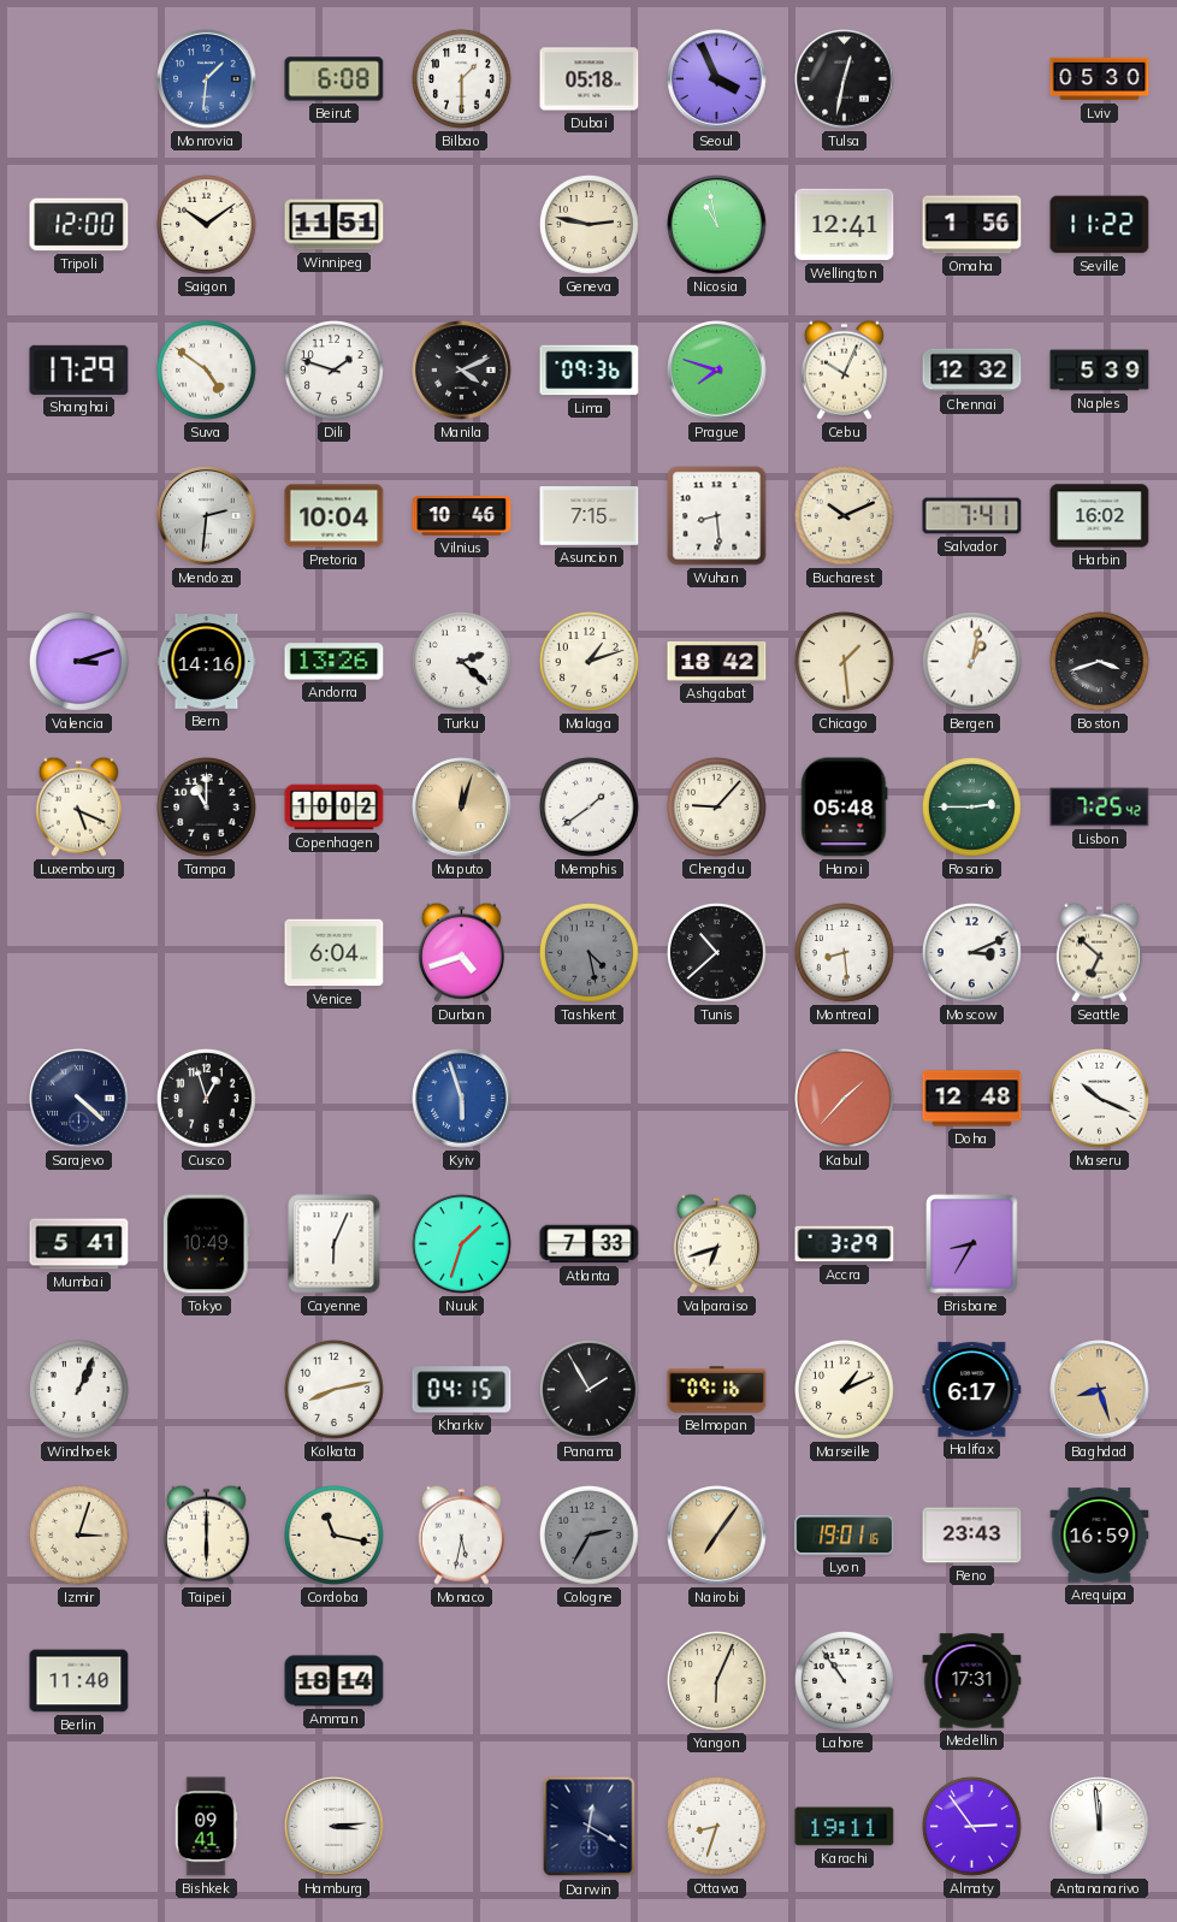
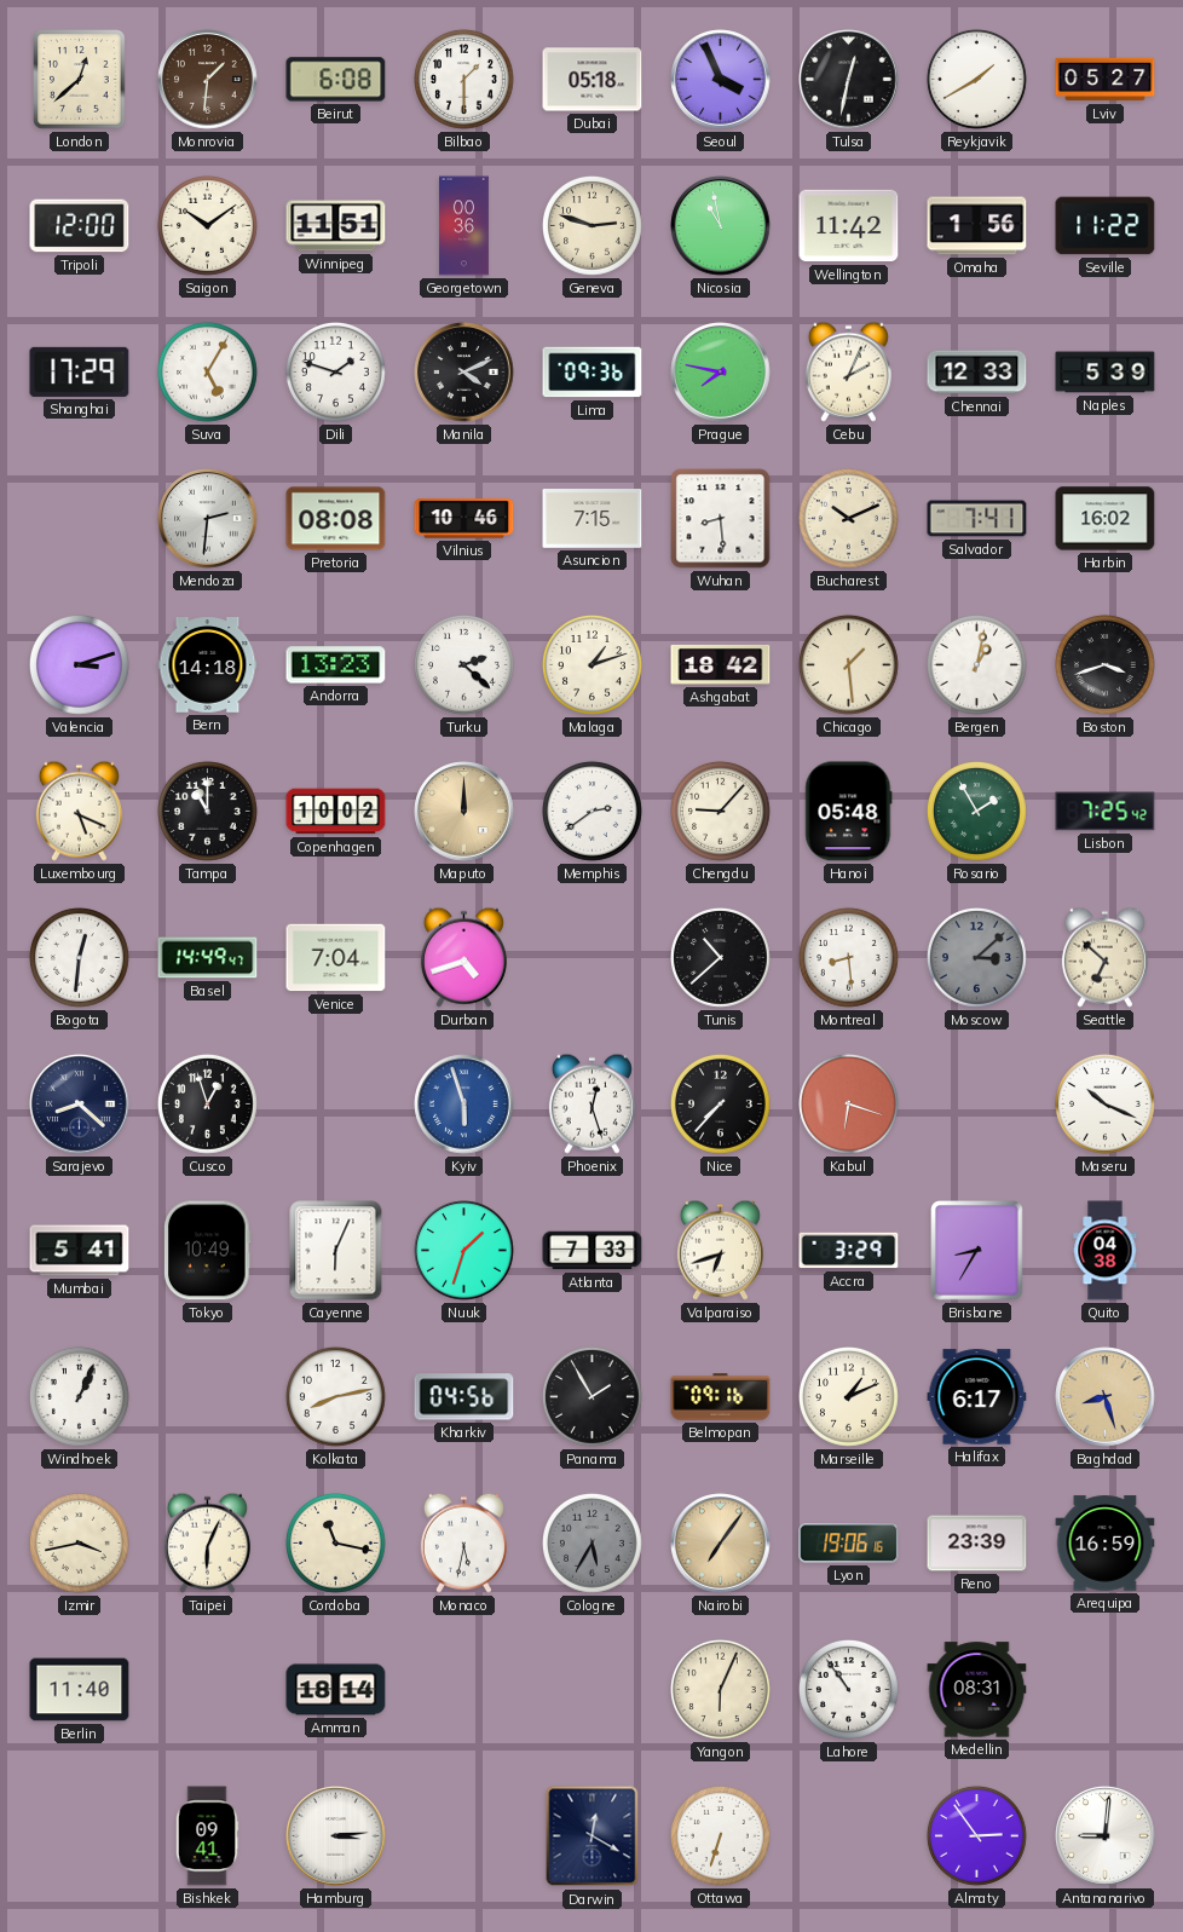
London: none -> 12:38
Monrovia dial: blue -> brown
Reykjavik: none -> 1:40
Lviv: 05:30 -> 05:27
Georgetown: none -> 00:36
Geneva: 2:47 -> 2:48
Wellington: 12:41 -> 11:42
Suva: 4:51 -> 5:05
Prague: 7:48 -> 7:47
Cebu: 10:04 -> 2:04
Chennai: 12:32 -> 12:33
Pretoria: 10:04 -> 08:08
Bern: 14:16 -> 14:18
Andorra: 13:26 -> 13:23
Maputo: 12:03 -> 12:00
Memphis: 1:39 -> 2:39
Rosario: 2:45 -> 1:55
Bogota: none -> 12:31
Basel: none -> 14:49
Venice: 6:04 -> 7:04
Tashkent: 4:28 -> none
Moscow: 3:11 -> 3:08
Moscow dial: white -> grey
Sarajevo: 4:22 -> 8:22
Phoenix: none -> 12:27
Nice: none -> 7:37
Kabul: 1:37 -> 6:18
Doha: 12:48 -> none
Quito: none -> 04:38
Kharkiv: 04:15 -> 04:56
Izmir: 3:03 -> 3:43
Taipei: 6:00 -> 6:04
Cologne: 2:35 -> 5:35
Lyon: 19:01 -> 19:06
Reno: 23:43 -> 23:39
Medellin: 17:31 -> 08:31
Ottawa: 8:33 -> 6:33
Karachi: 19:11 -> none
Antananarivo: 11:59 -> 9:01
